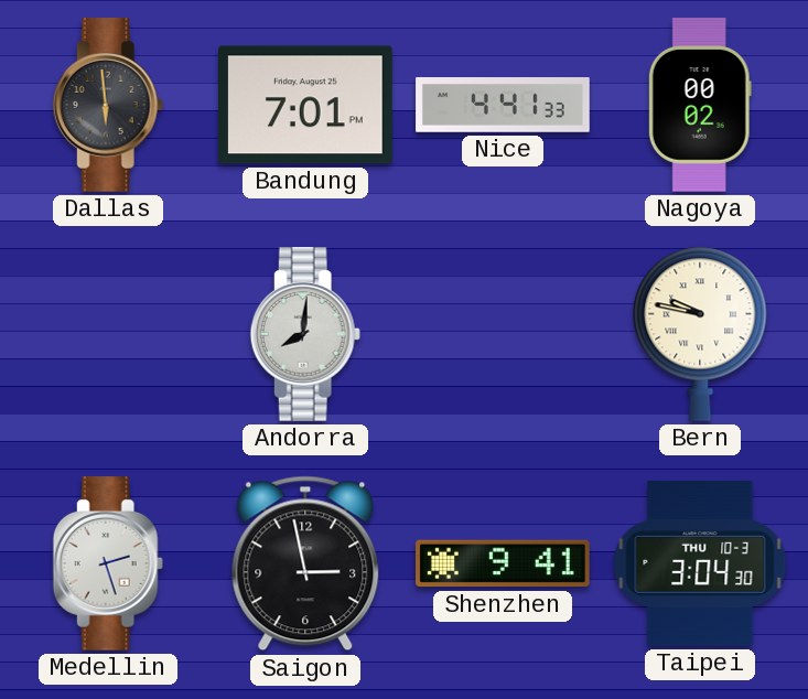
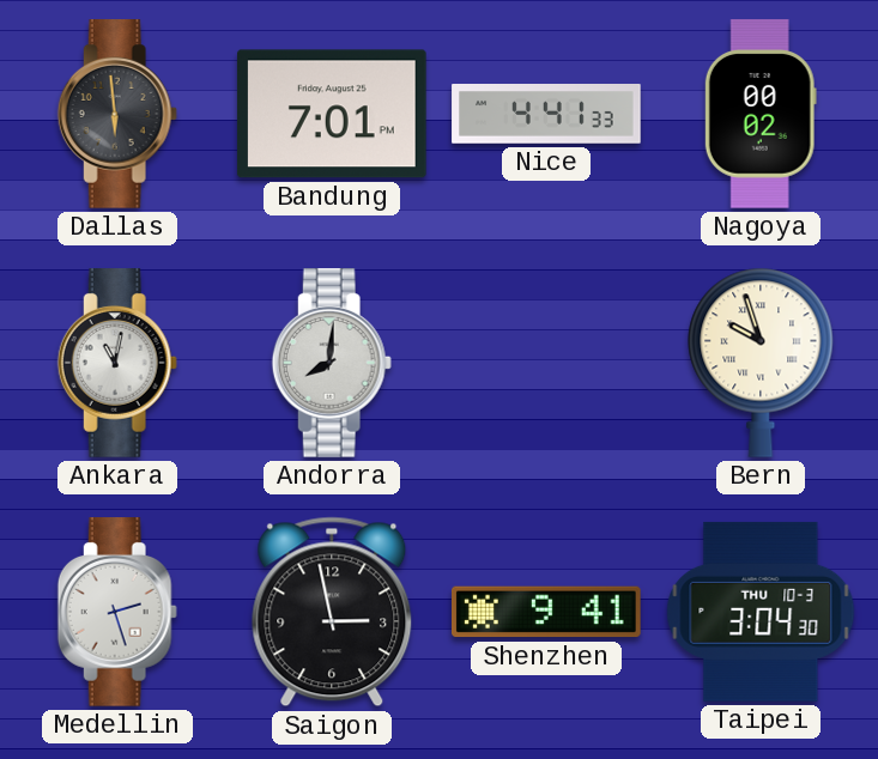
Ankara: none -> 11:02
Bern: 9:47 -> 9:57
